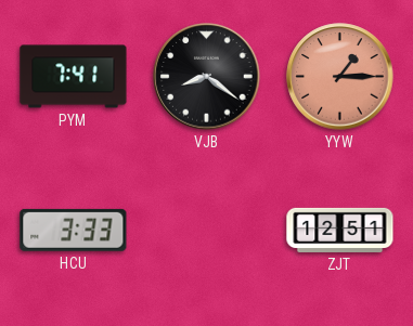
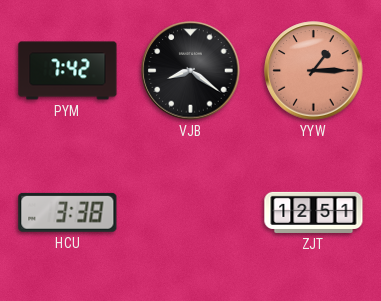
PYM: 7:41 -> 7:42
HCU: 3:33 -> 3:38
